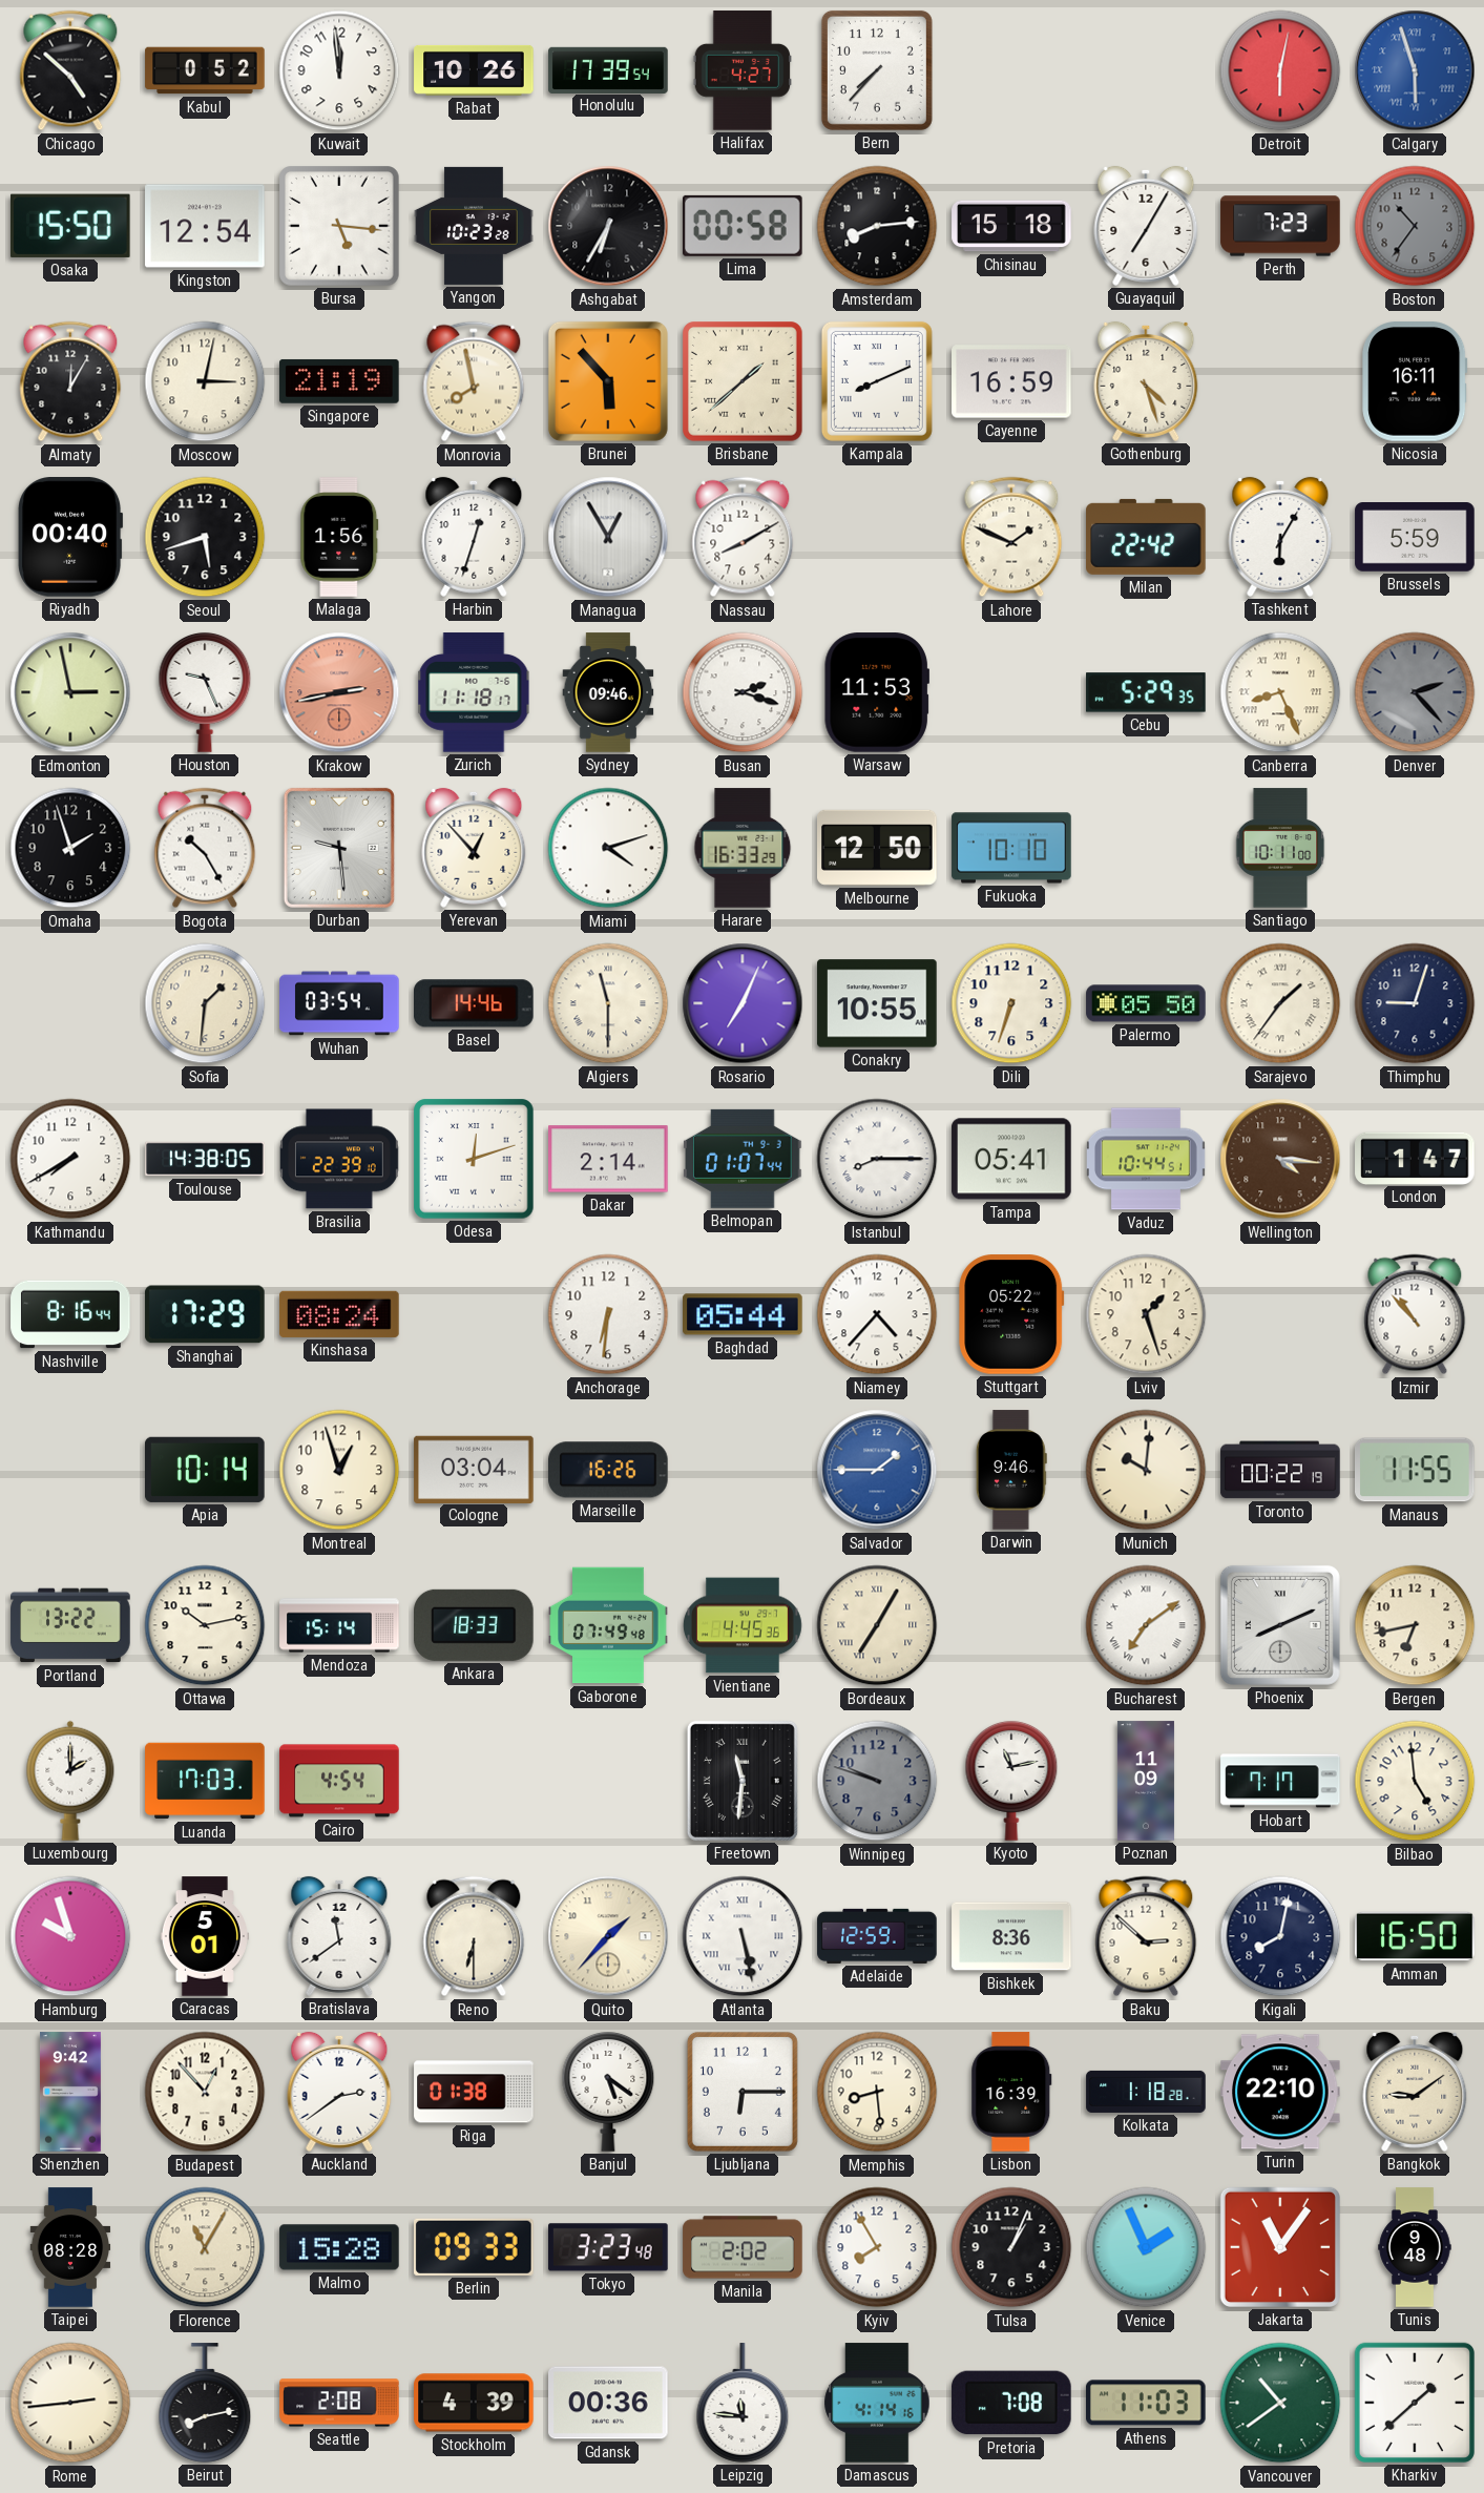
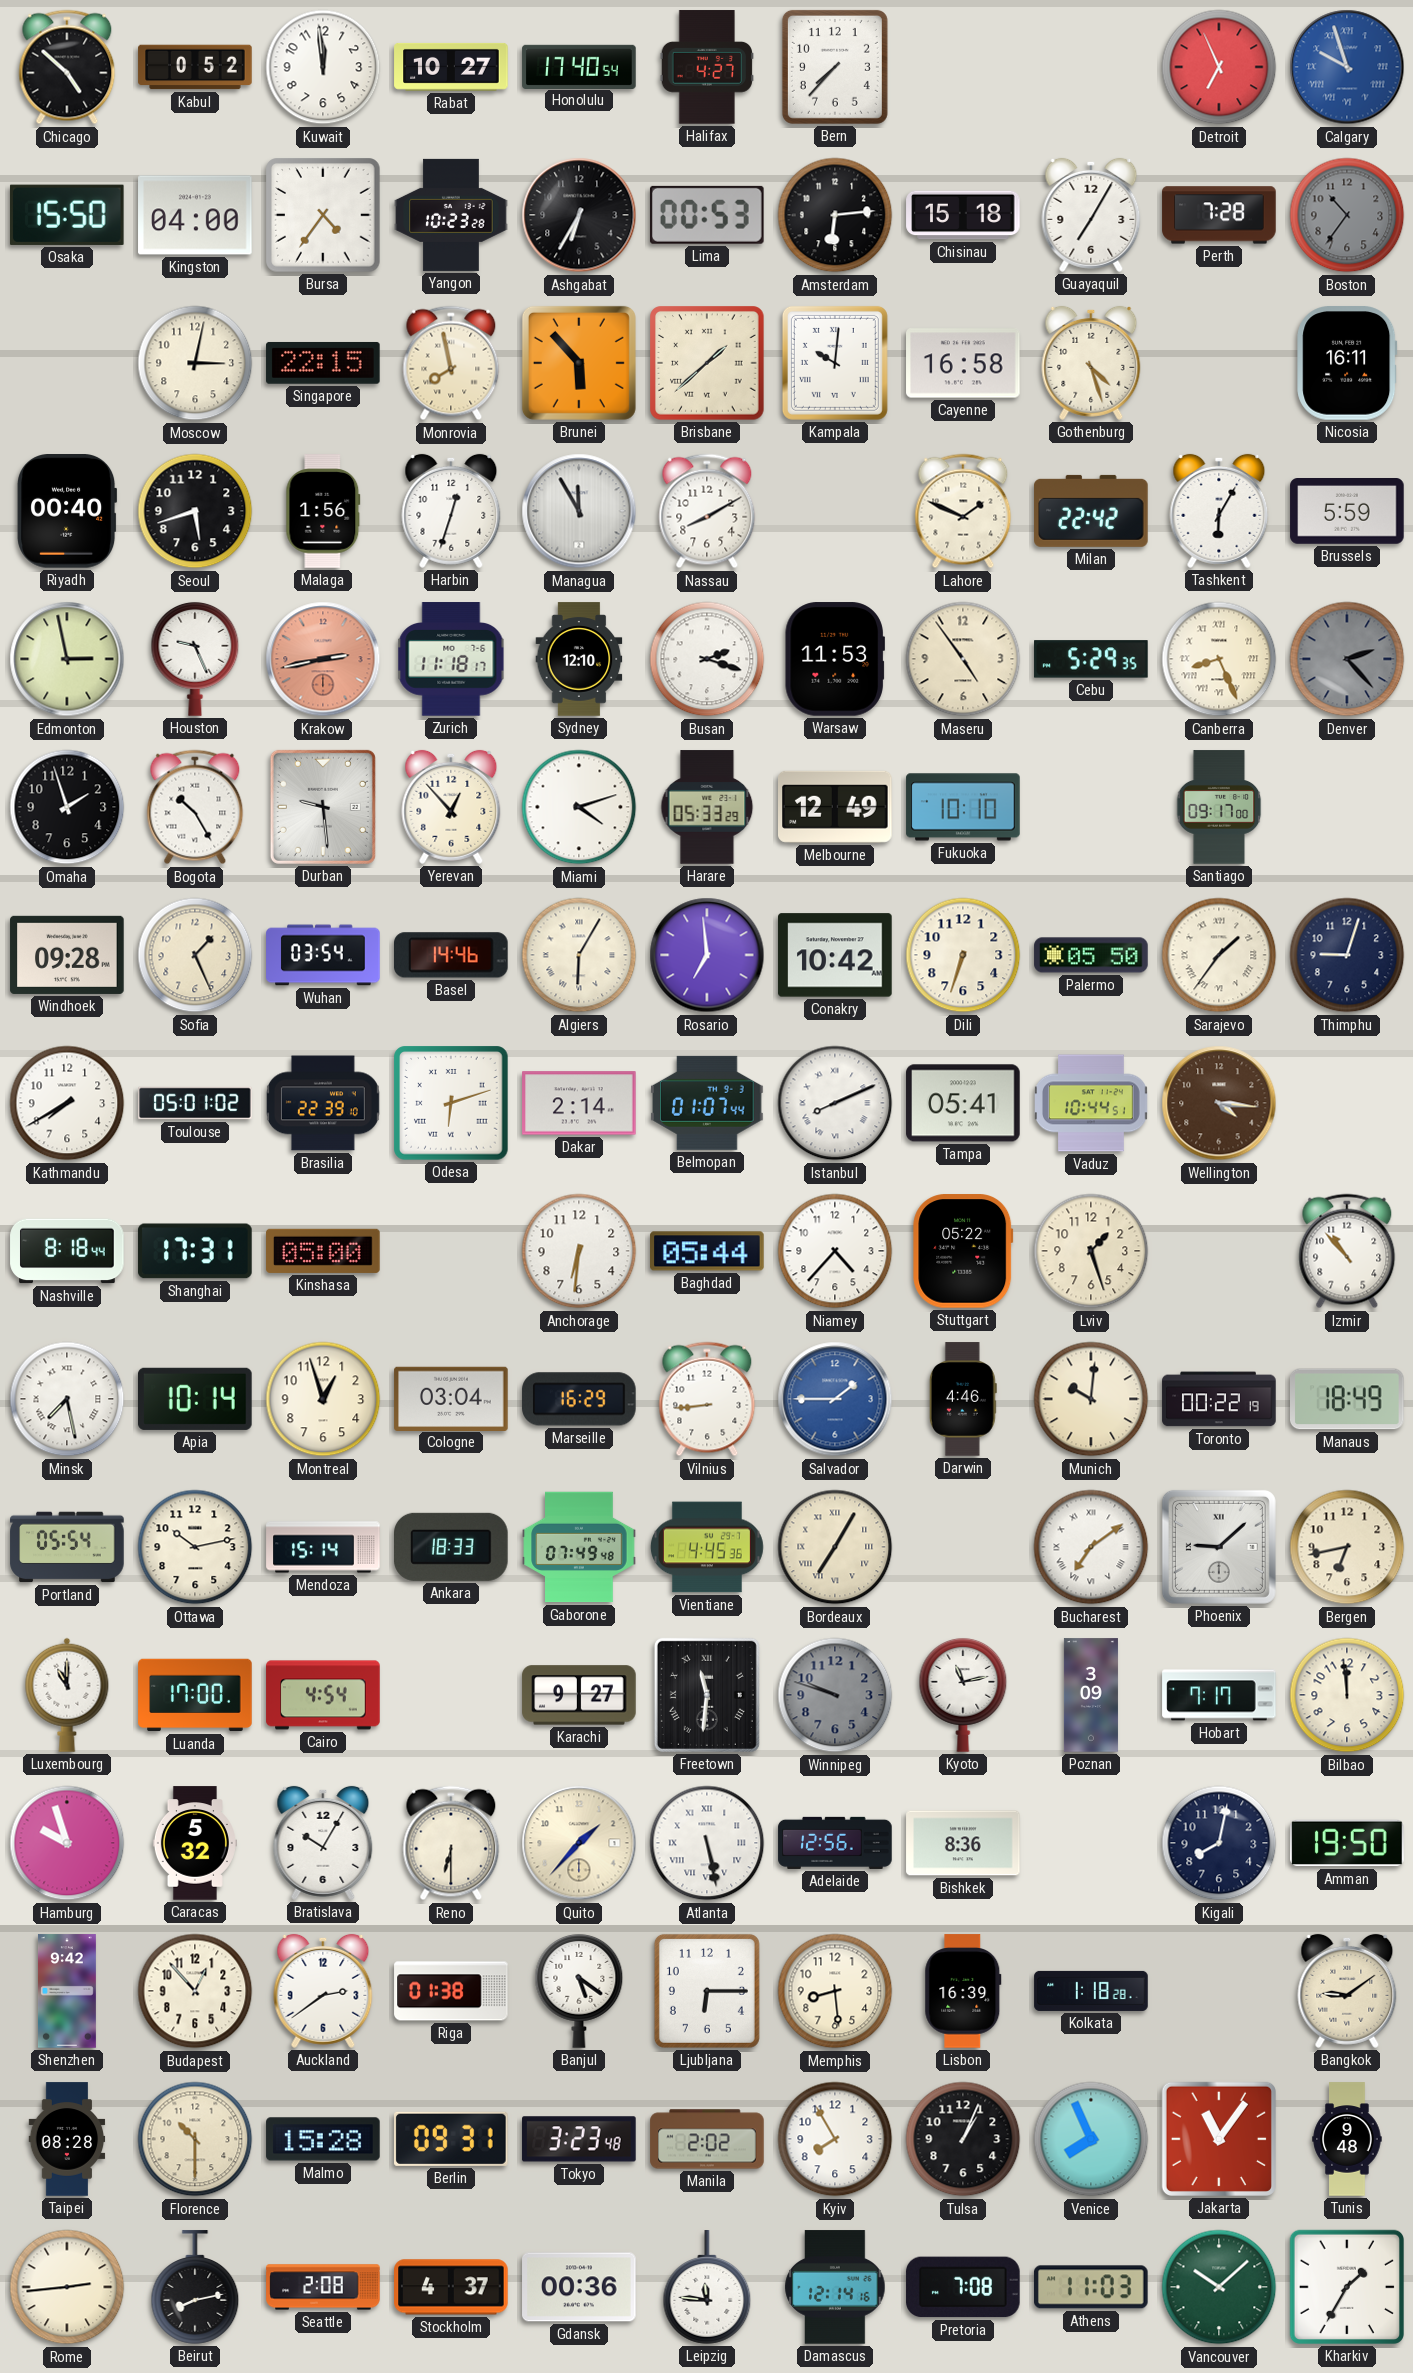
Rabat: 10:26 -> 10:27
Honolulu: 17:39 -> 17:40
Detroit: 6:02 -> 6:56
Calgary: 5:57 -> 9:57
Kingston: 12:54 -> 04:00
Bursa: 5:16 -> 4:36
Lima: 00:58 -> 00:53
Amsterdam: 8:14 -> 6:14
Perth: 7:23 -> 7:28
Almaty: 12:05 -> none
Singapore: 21:19 -> 22:15
Kampala: 8:11 -> 10:01
Cayenne: 16:59 -> 16:58
Managua: 12:55 -> 11:55
Sydney: 09:46 -> 12:10
Maseru: none -> 4:54
Harare: 16:33 -> 05:33
Melbourne: 12:50 -> 12:49
Santiago: 10:11 -> 09:17
Windhoek: none -> 09:28
Sofia: 1:31 -> 1:26
Algiers: 11:30 -> 6:05
Rosario: 7:04 -> 6:59
Conakry: 10:55 -> 10:42
Toulouse: 14:38 -> 05:01
Odesa: 12:12 -> 6:12
Istanbul: 8:15 -> 8:11
London: 1:47 -> none
Nashville: 8:16 -> 8:18
Shanghai: 17:29 -> 17:31
Kinshasa: 08:24 -> 05:00
Minsk: none -> 7:28
Marseille: 16:26 -> 16:29
Vilnius: none -> 8:44
Darwin: 9:46 -> 4:46
Manaus: 11:55 -> 18:49
Portland: 13:22 -> 05:54
Phoenix: 8:11 -> 9:08
Luxembourg: 2:00 -> 11:00
Luanda: 17:03 -> 17:00
Karachi: none -> 9:27
Poznan: 11:09 -> 3:09
Bilbao: 4:59 -> 11:59
Caracas: 5:01 -> 5:32
Bratislava: 11:39 -> 10:05
Adelaide: 12:59 -> 12:56
Baku: 2:52 -> none
Amman: 16:50 -> 19:50
Turin: 22:10 -> none
Florence: 11:05 -> 10:30
Berlin: 09:33 -> 09:31
Venice: 1:56 -> 7:56
Stockholm: 4:39 -> 4:37
Damascus: 4:14 -> 12:14
Vancouver: 10:39 -> 10:08
Kharkiv: 1:38 -> 1:35
